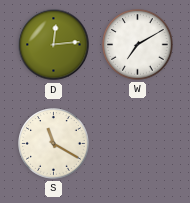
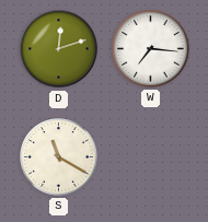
D: 12:14 -> 12:12
W: 7:10 -> 7:16
